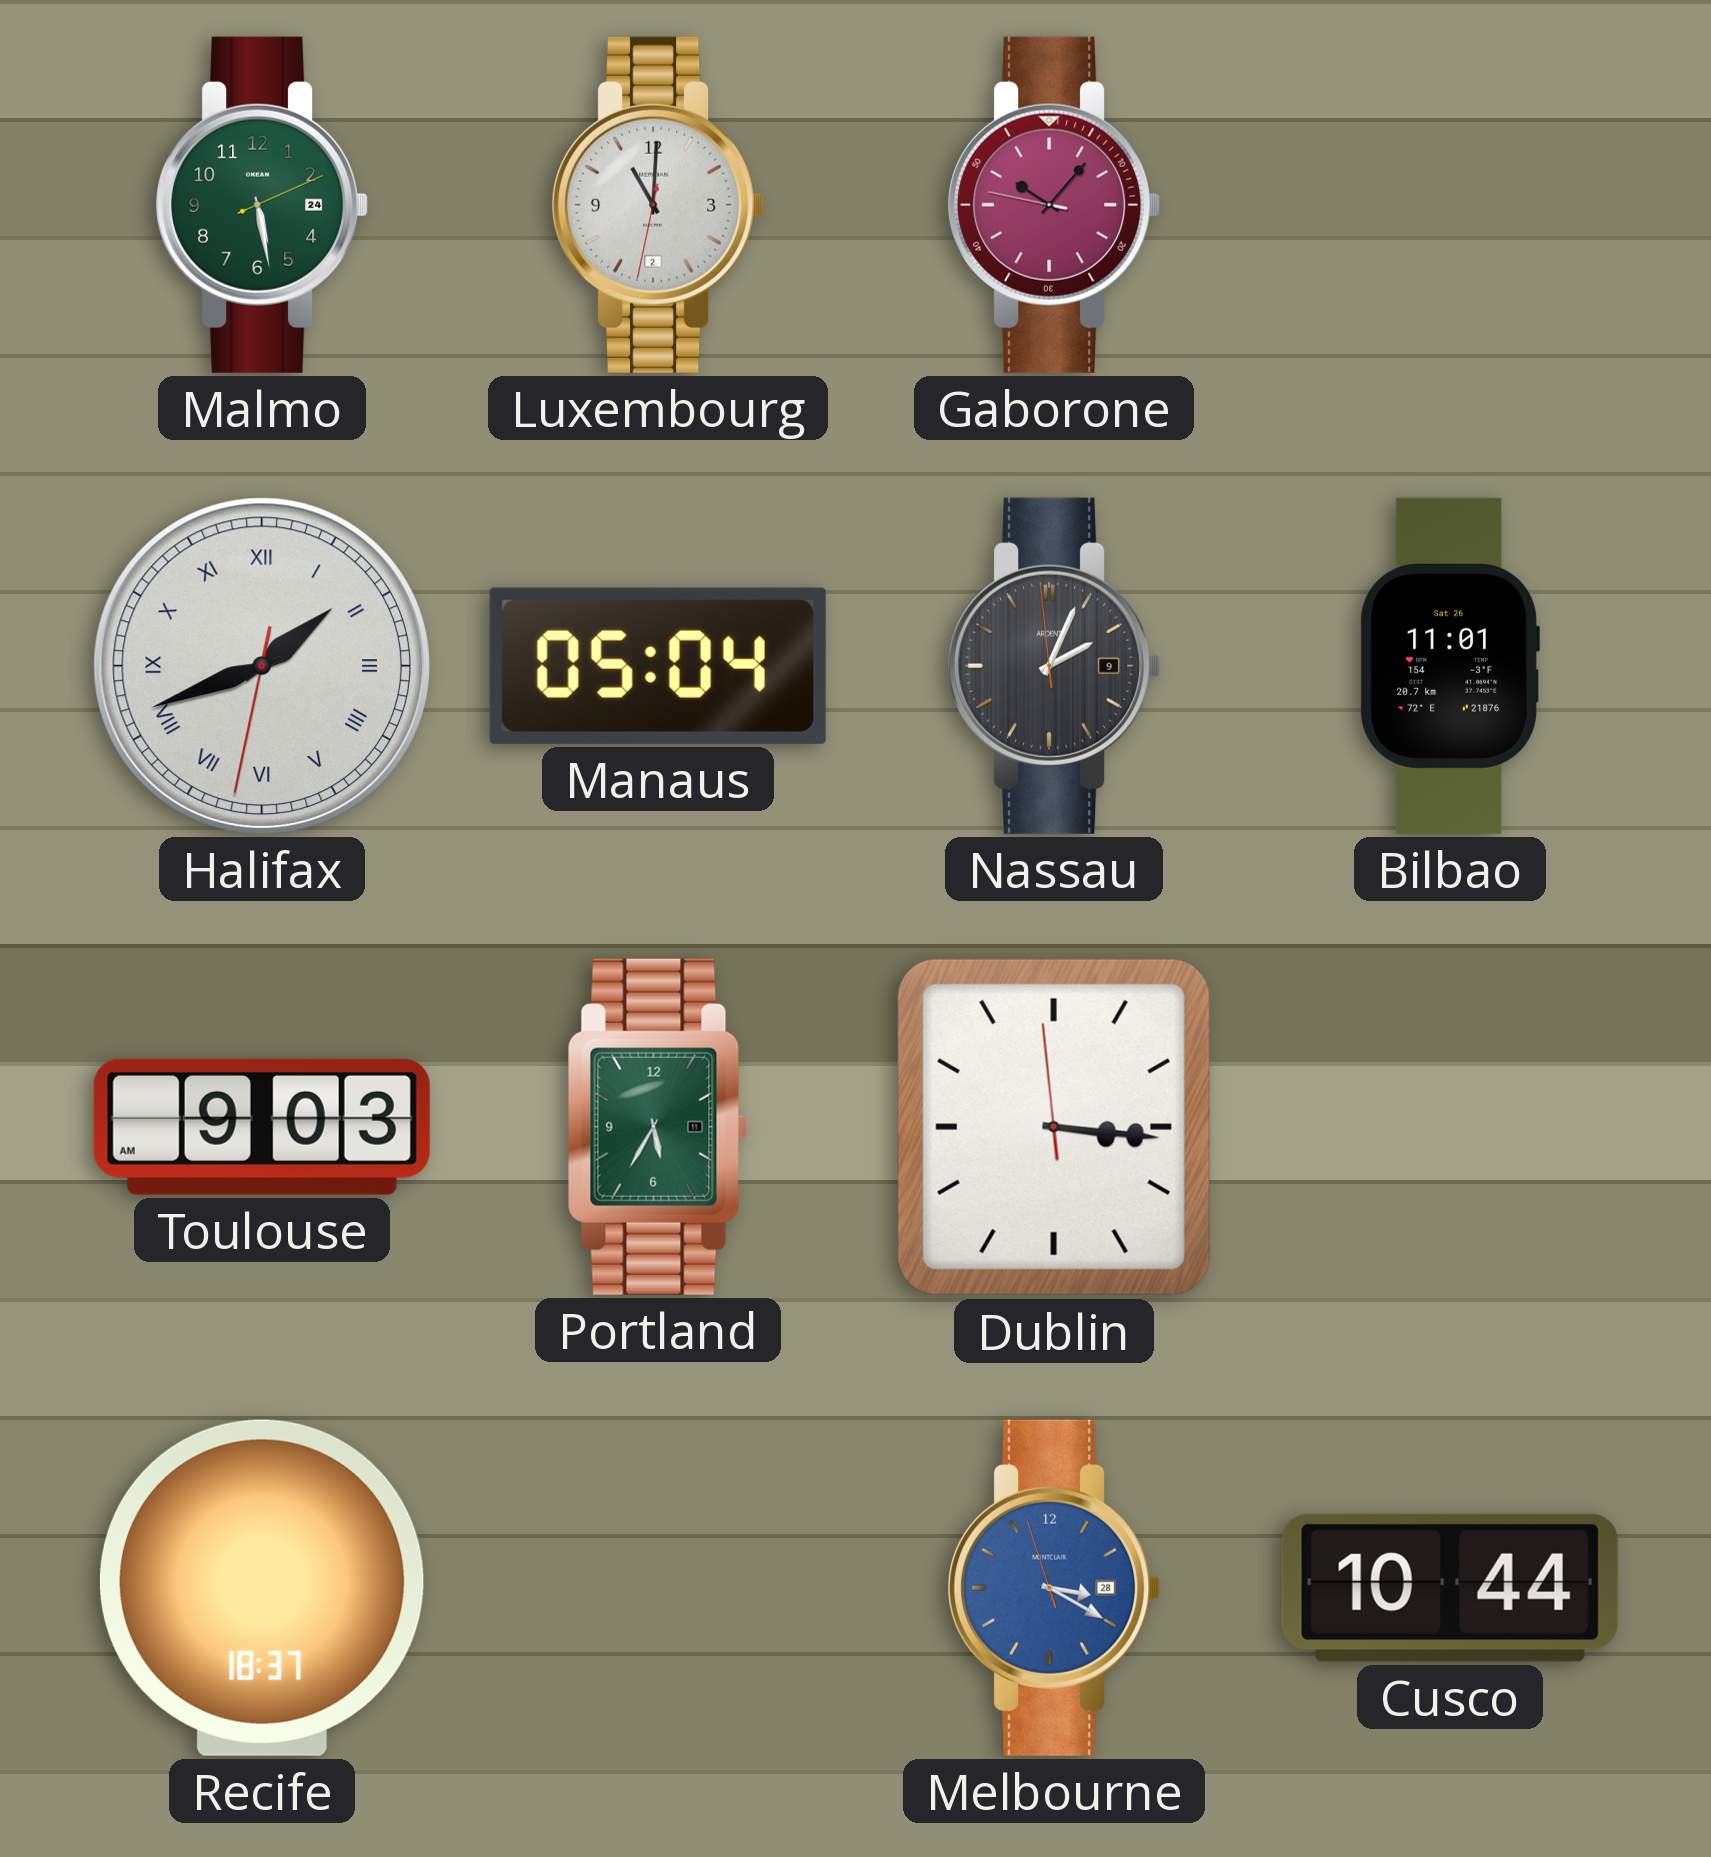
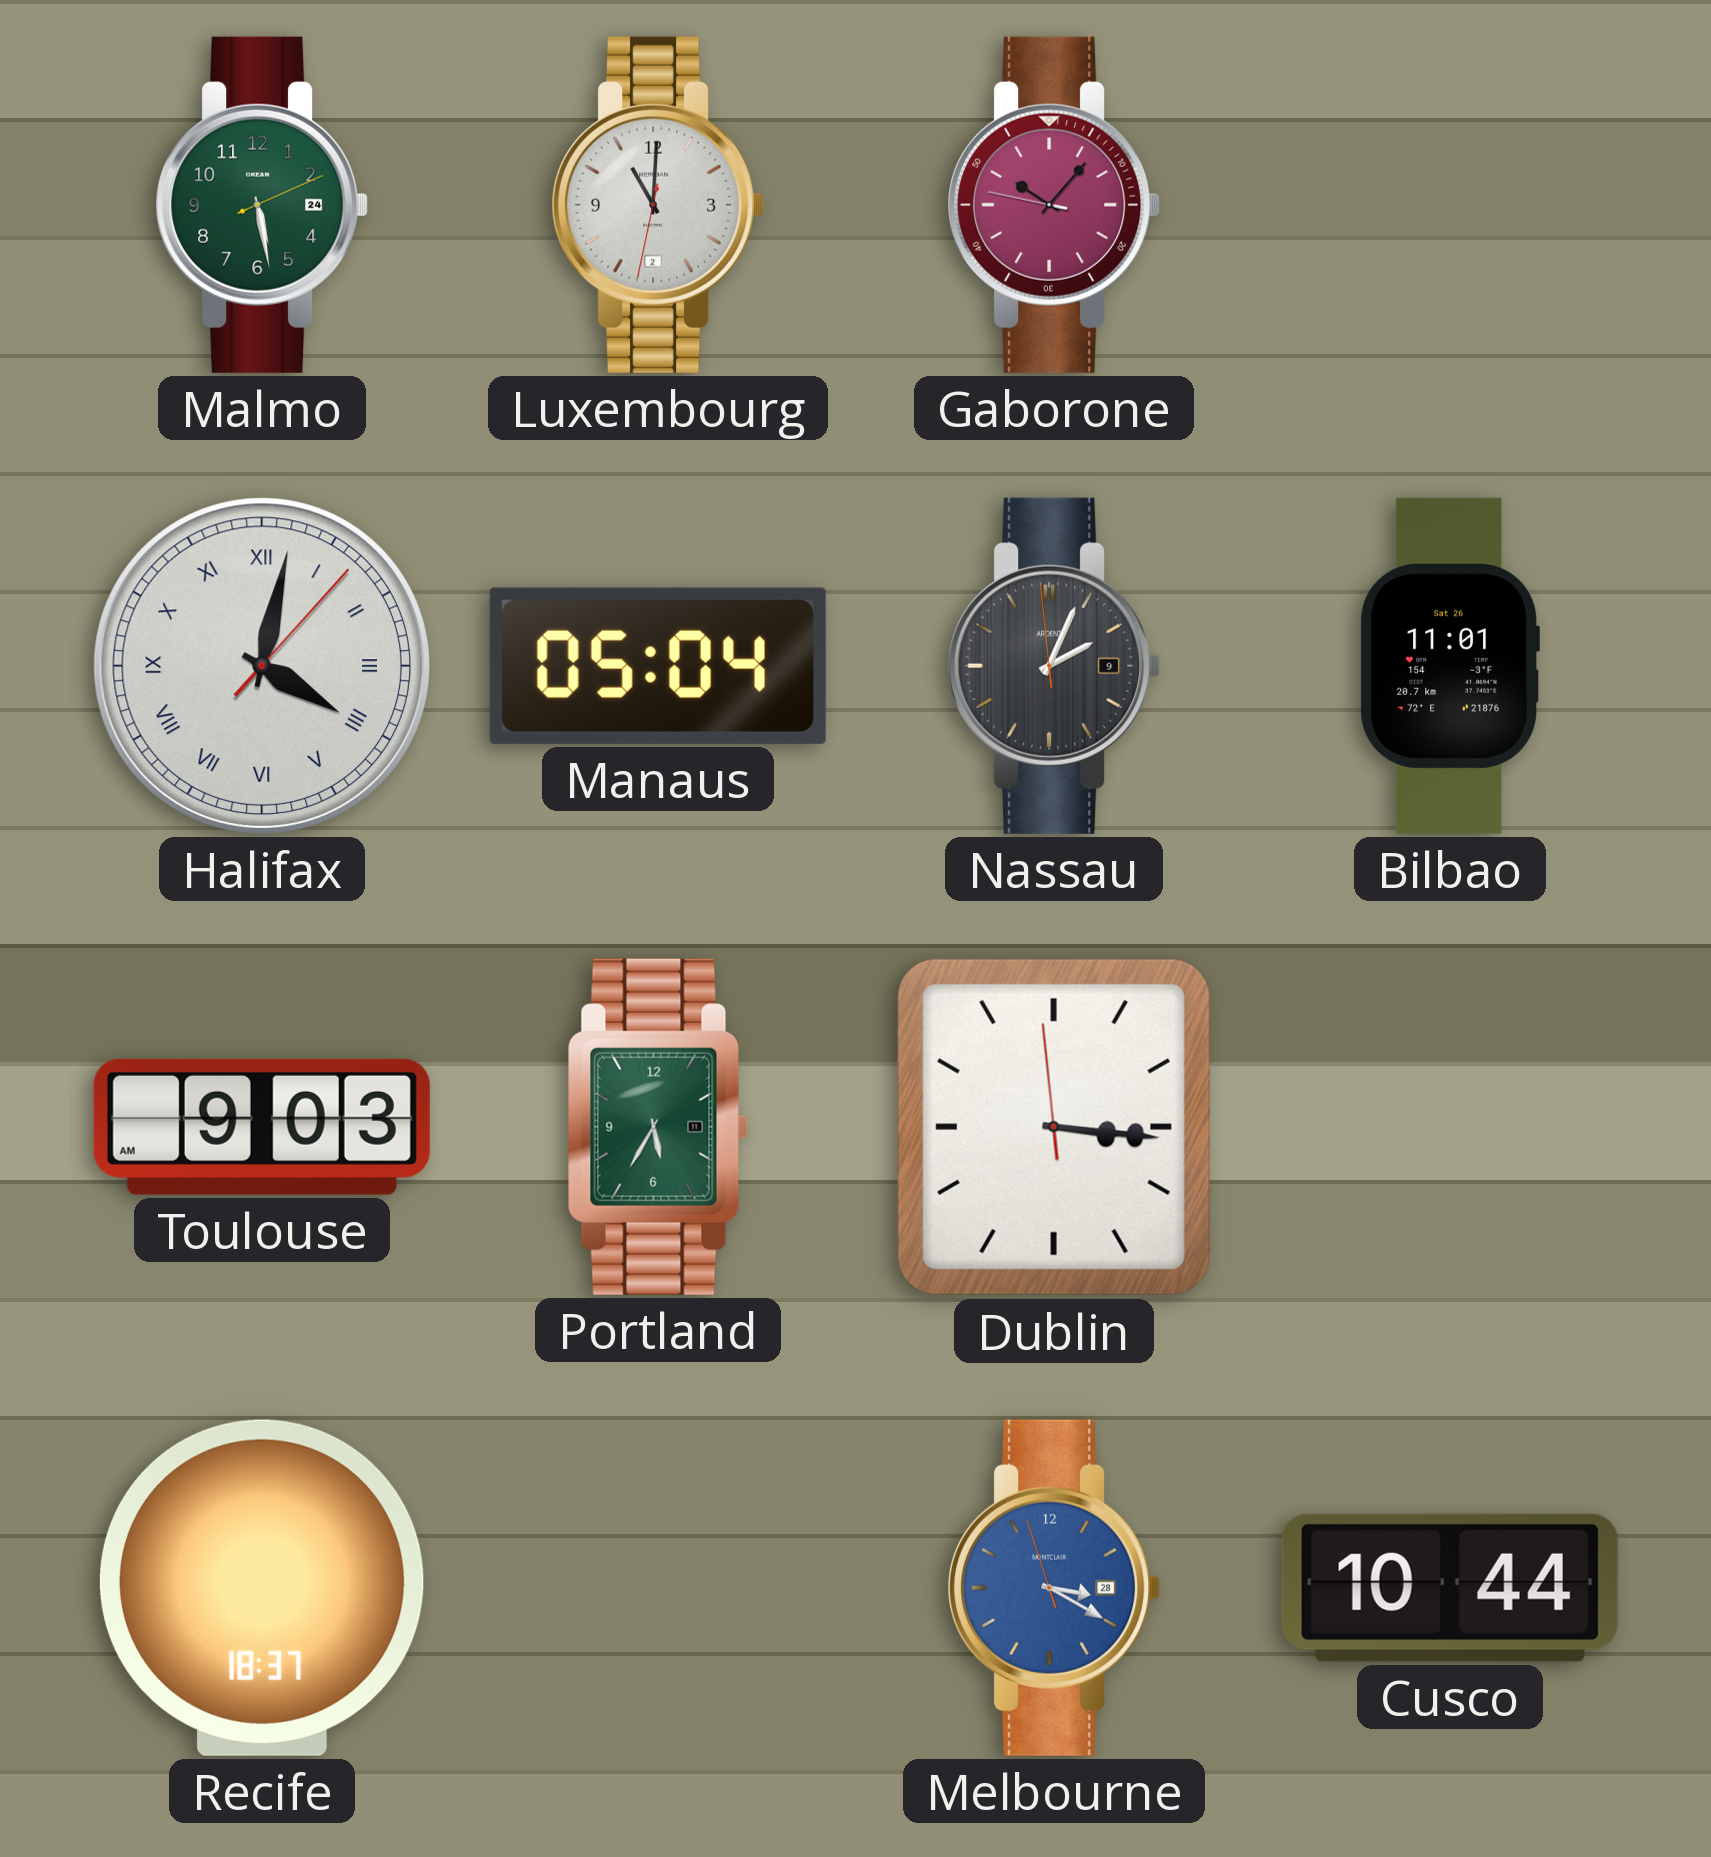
Halifax: 1:41 -> 4:02
